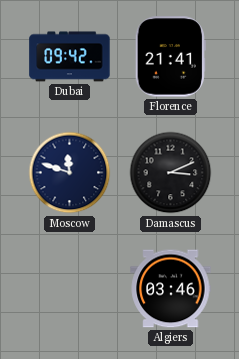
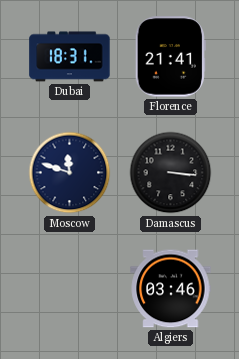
Dubai: 09:42 -> 18:31
Damascus: 3:11 -> 3:16
